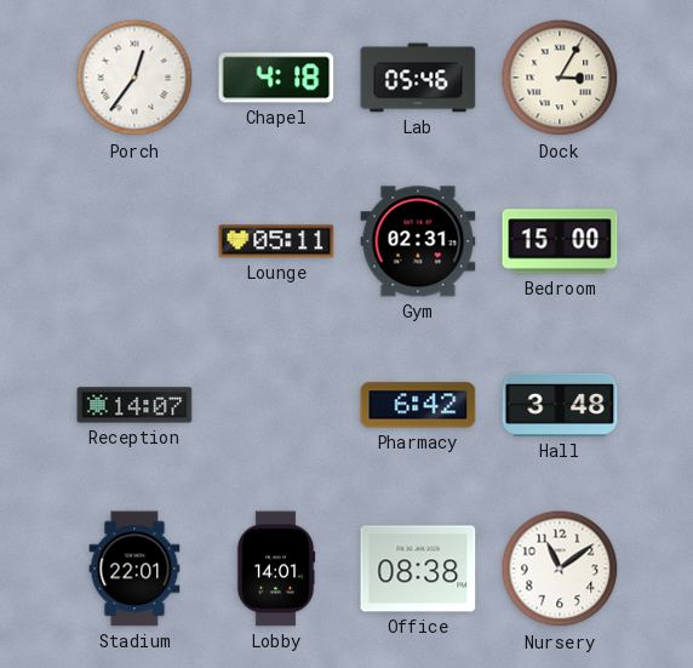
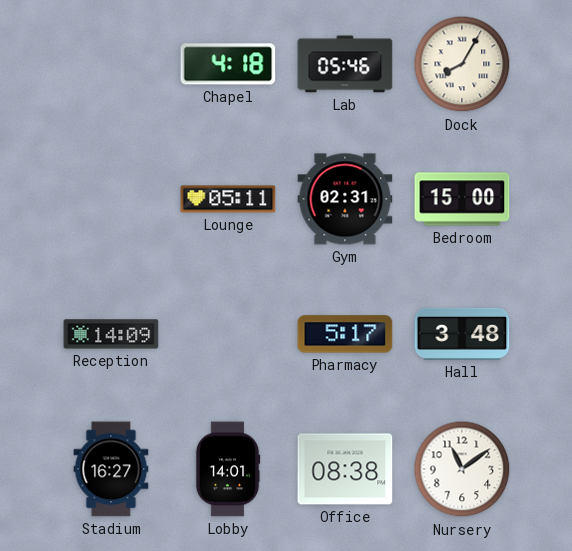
Porch: 12:36 -> none
Dock: 3:05 -> 8:05
Reception: 14:07 -> 14:09
Pharmacy: 6:42 -> 5:17
Stadium: 22:01 -> 16:27
